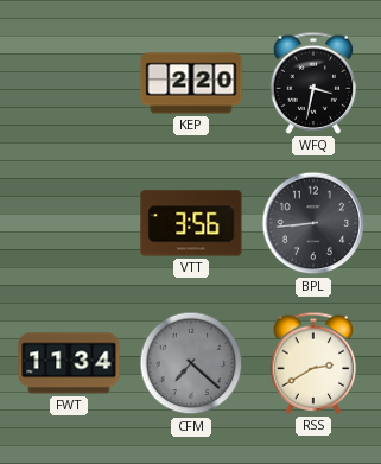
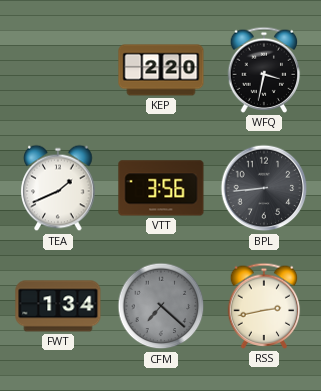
TEA: none -> 1:41
FWT: 11:34 -> 1:34
RSS: 2:40 -> 2:43
